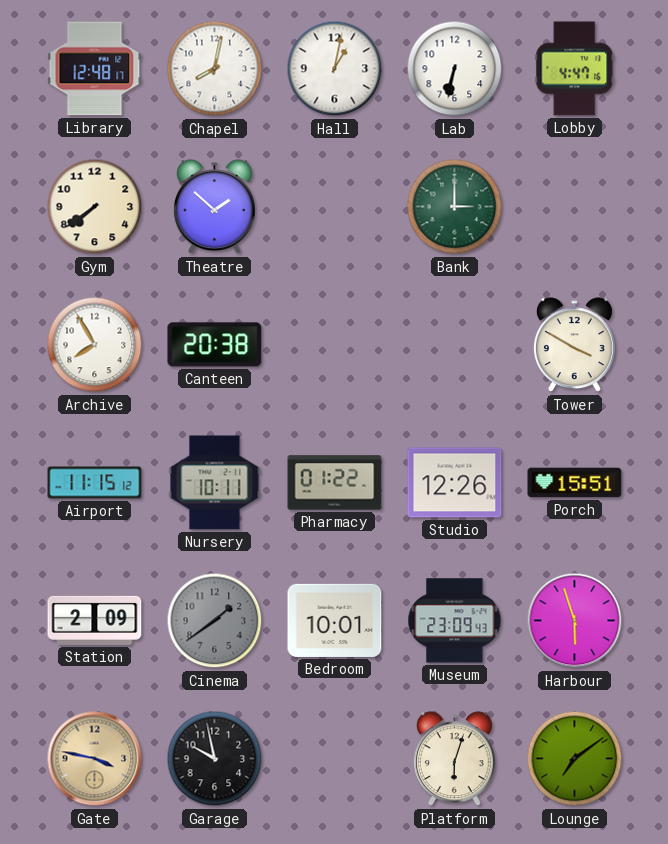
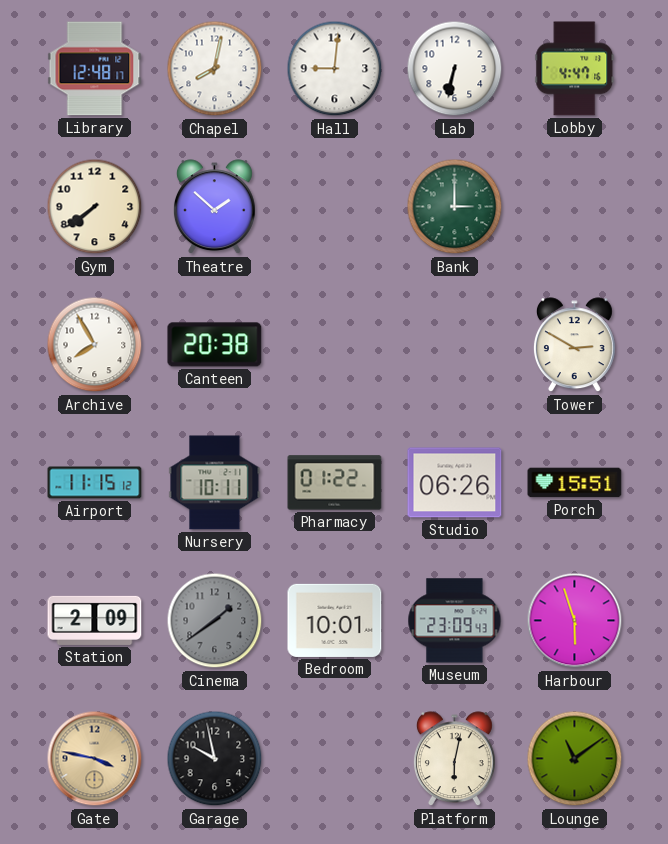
Hall: 1:02 -> 9:01
Tower: 3:50 -> 2:50
Studio: 12:26 -> 06:26
Platform: 6:03 -> 6:02
Lounge: 7:09 -> 11:09
